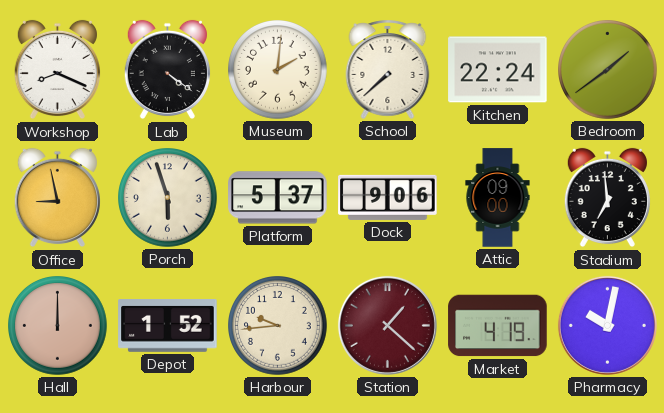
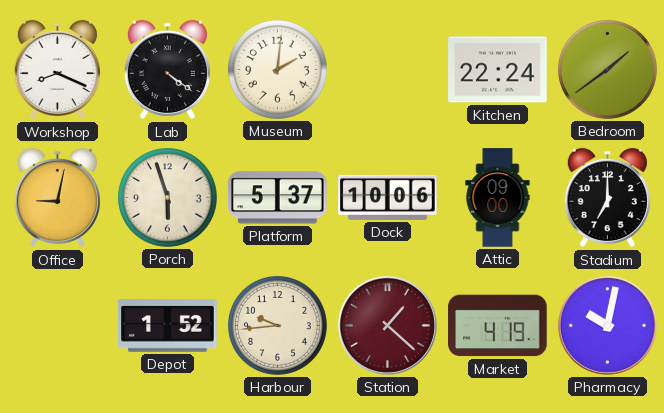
School: 7:38 -> none
Office: 8:58 -> 9:02
Dock: 9:06 -> 10:06
Stadium: 6:59 -> 7:00
Hall: 12:00 -> none
